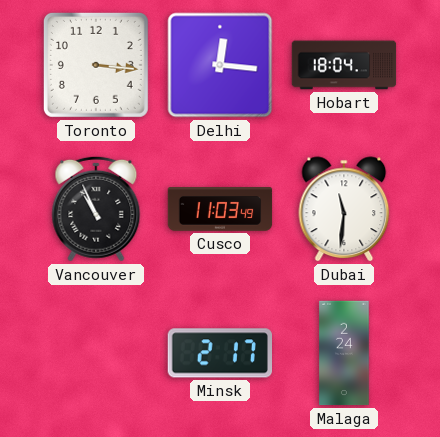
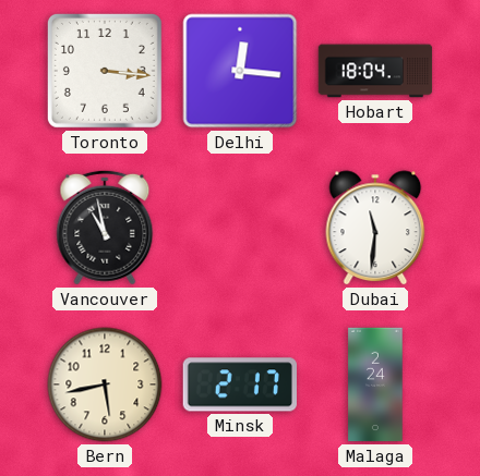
Vancouver: 10:56 -> 10:58
Cusco: 11:03 -> none
Bern: none -> 5:43
